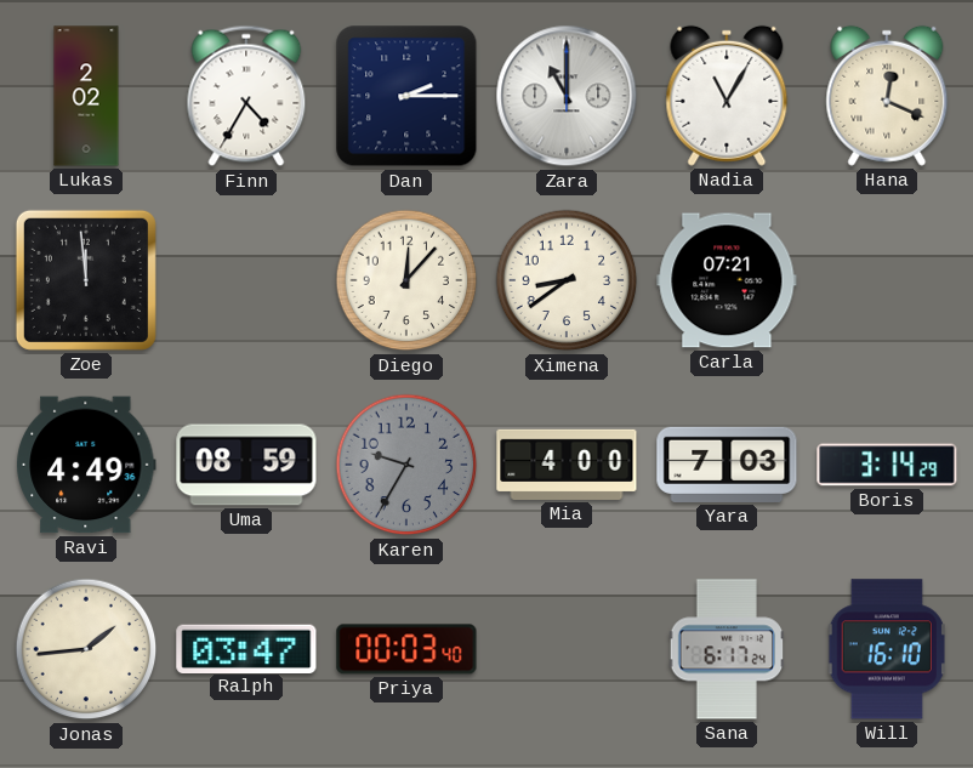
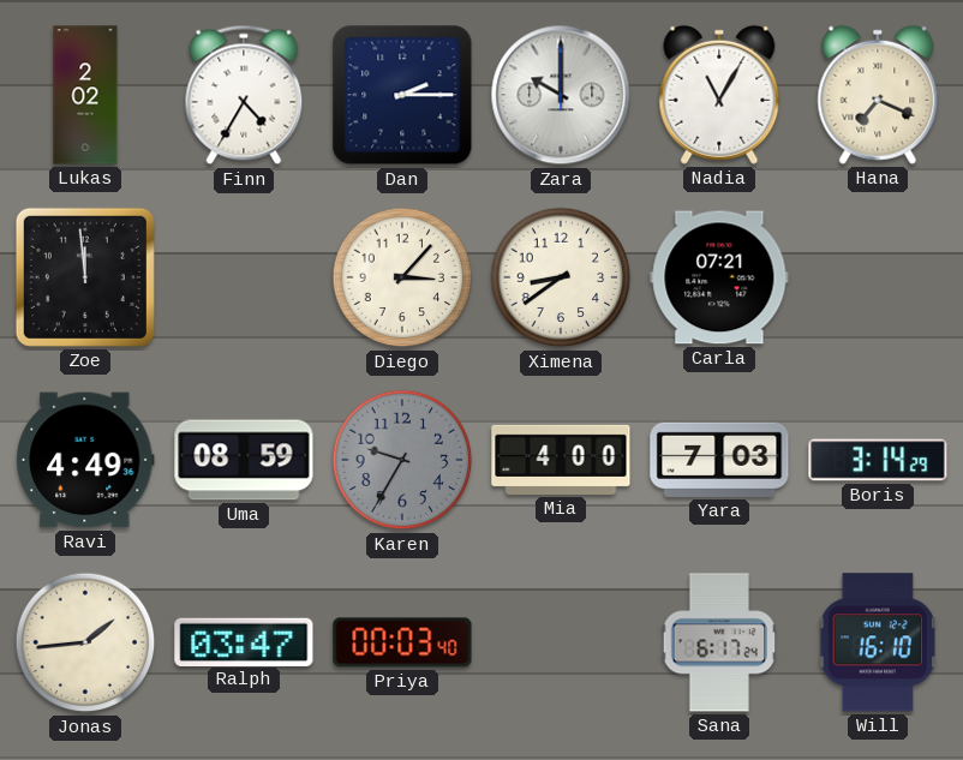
Zara: 11:00 -> 10:00
Hana: 12:19 -> 7:19
Diego: 12:07 -> 3:07
